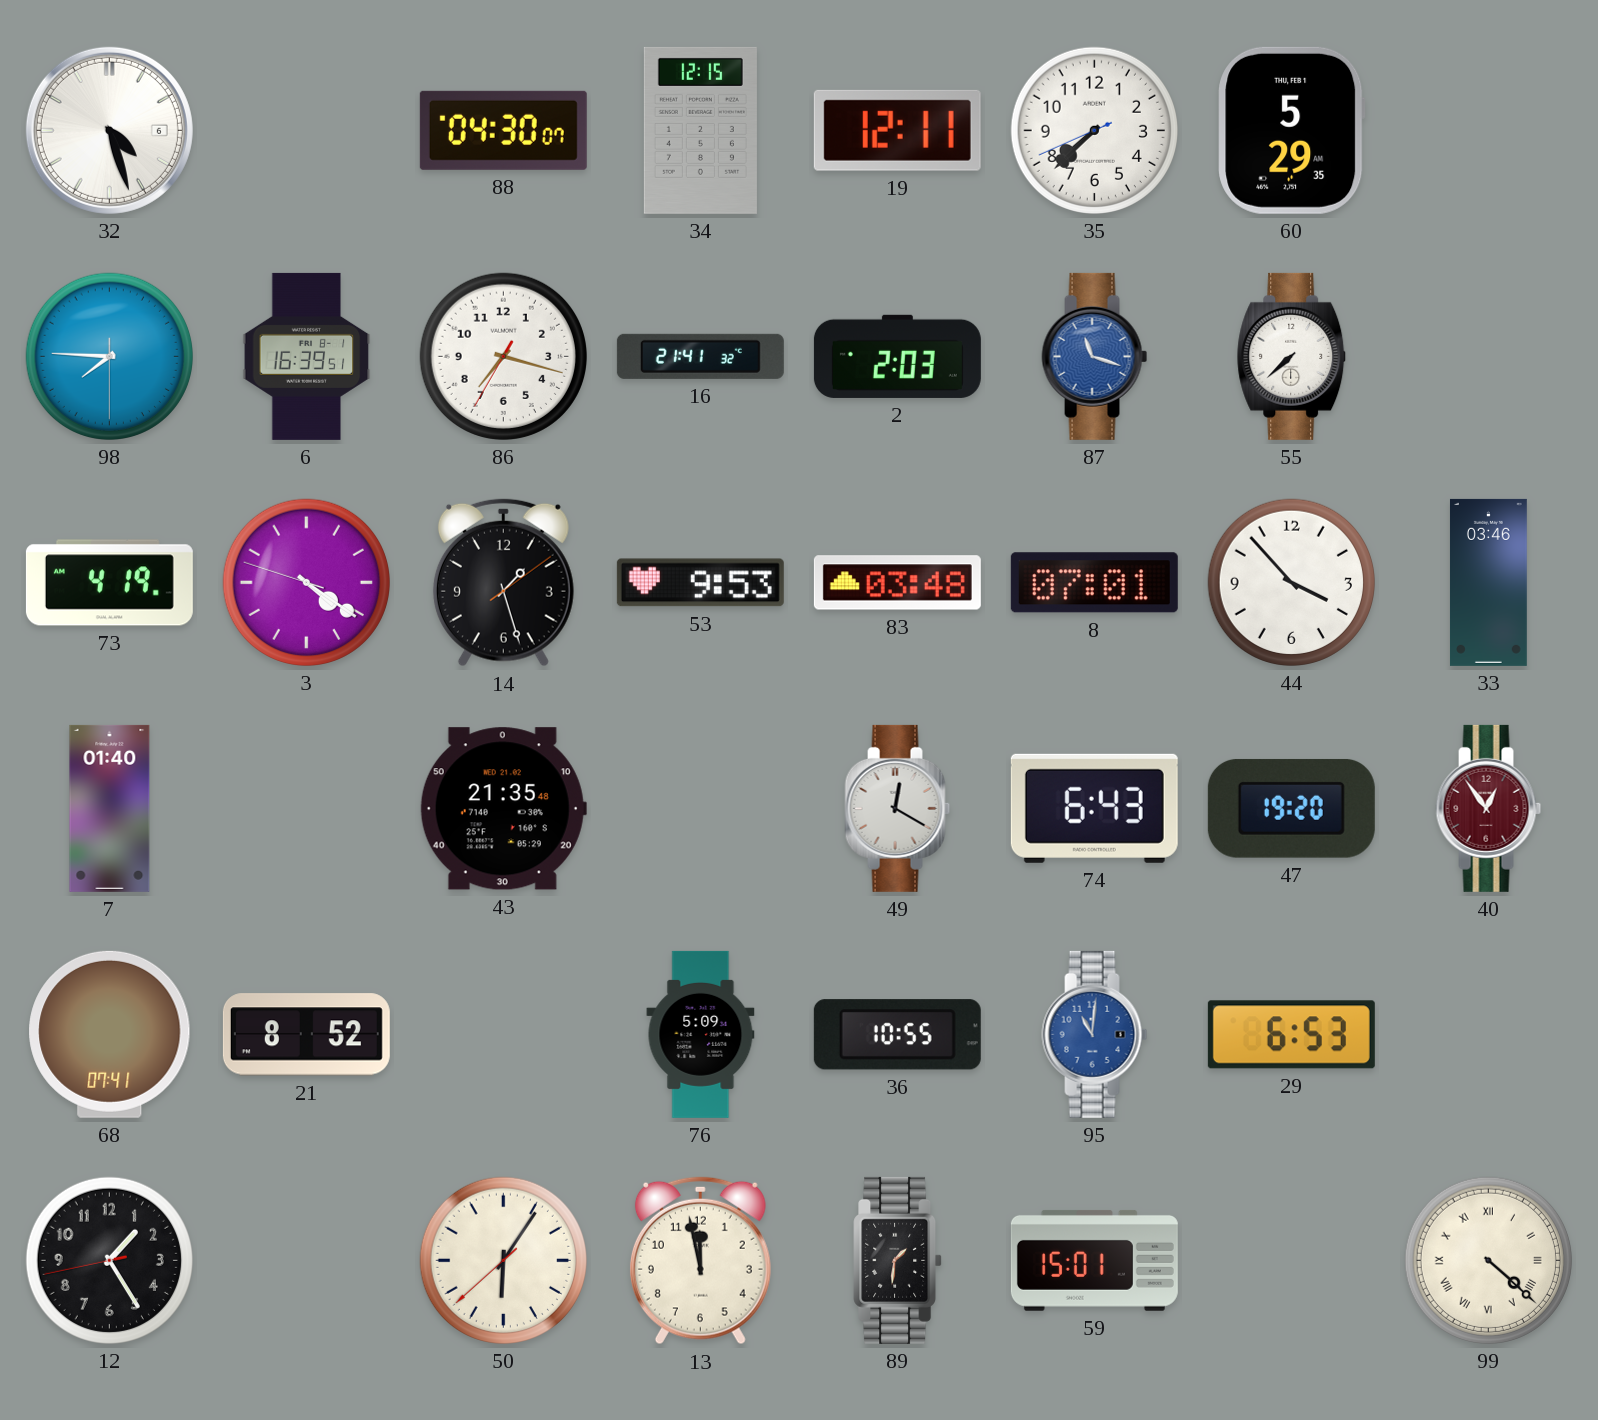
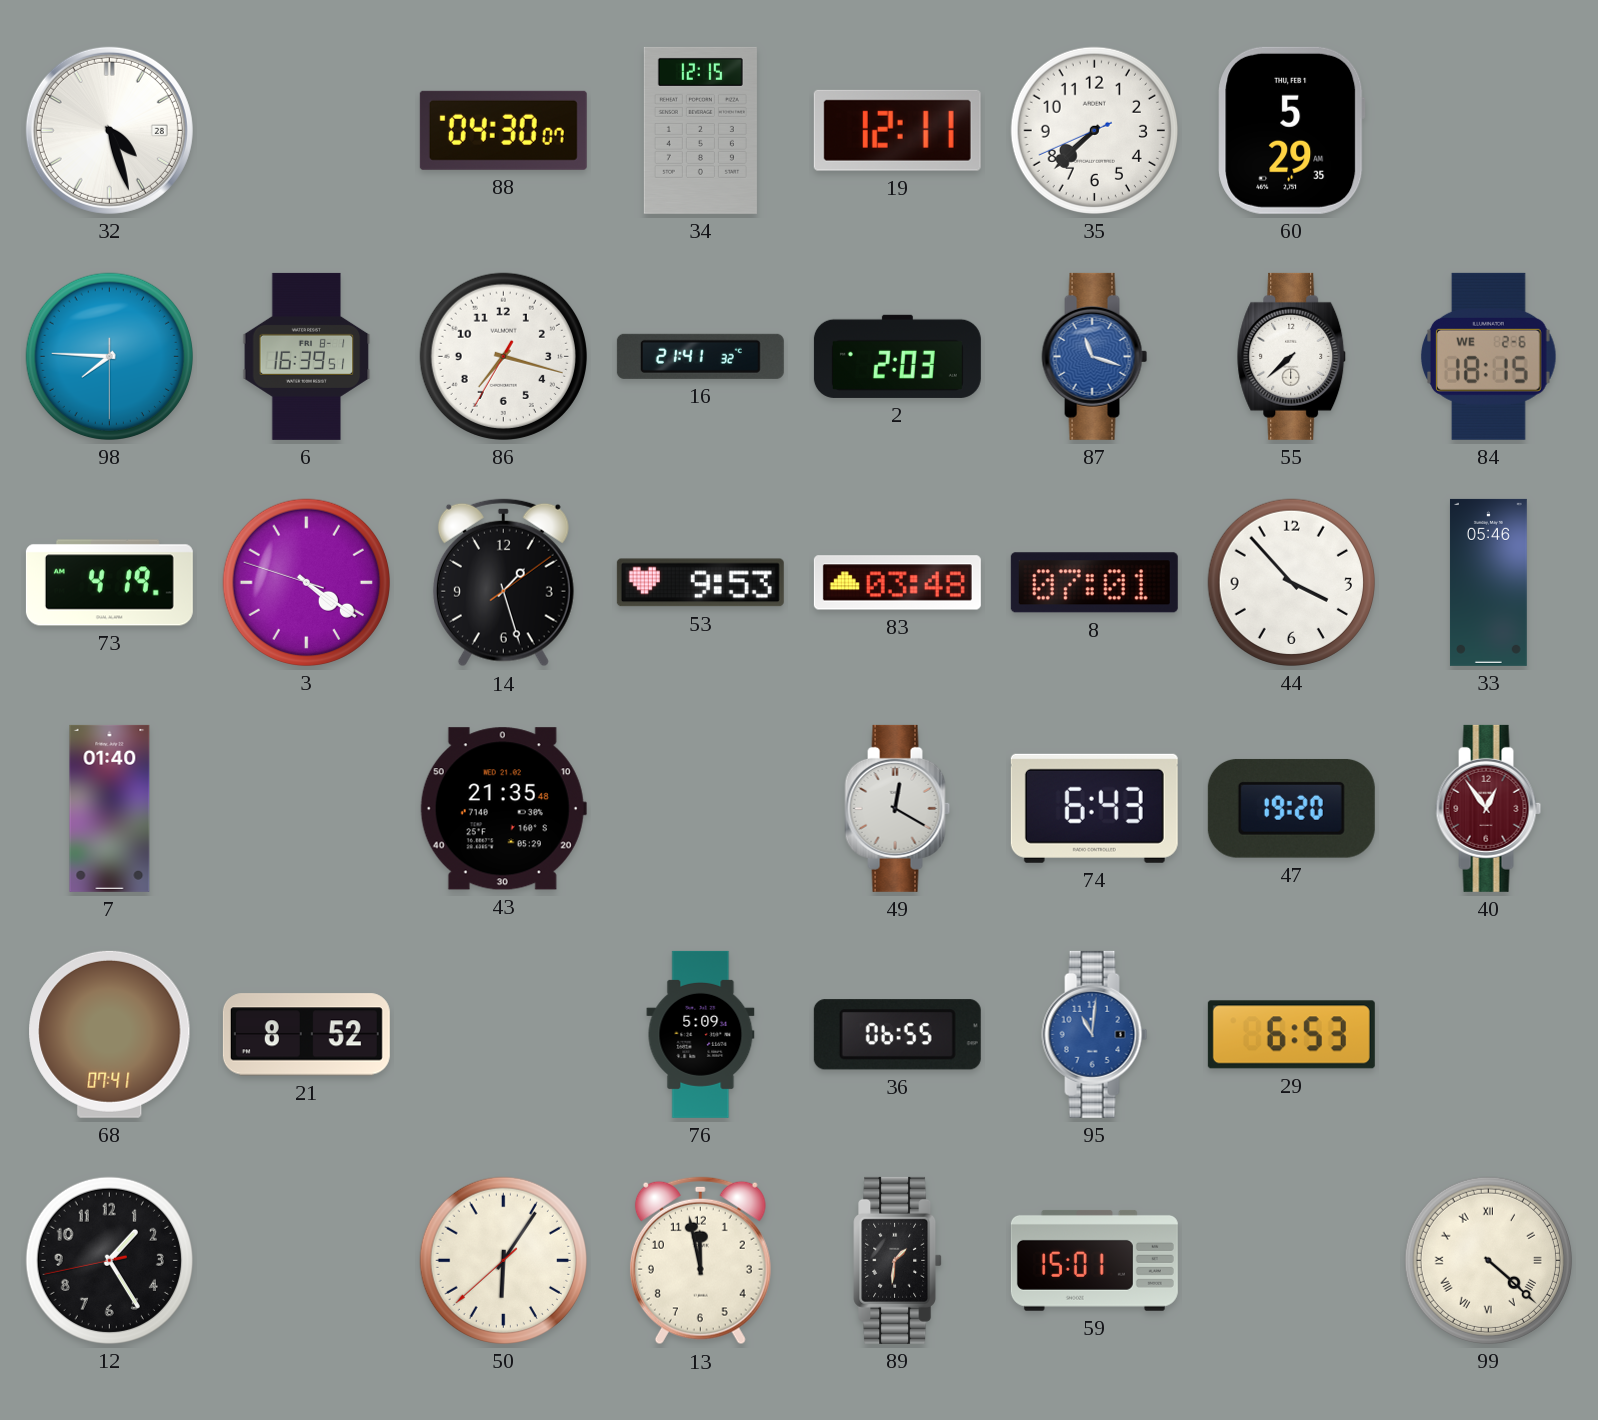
32 date: 6 -> 28
84: none -> 18:15
33: 03:46 -> 05:46
36: 10:55 -> 06:55
